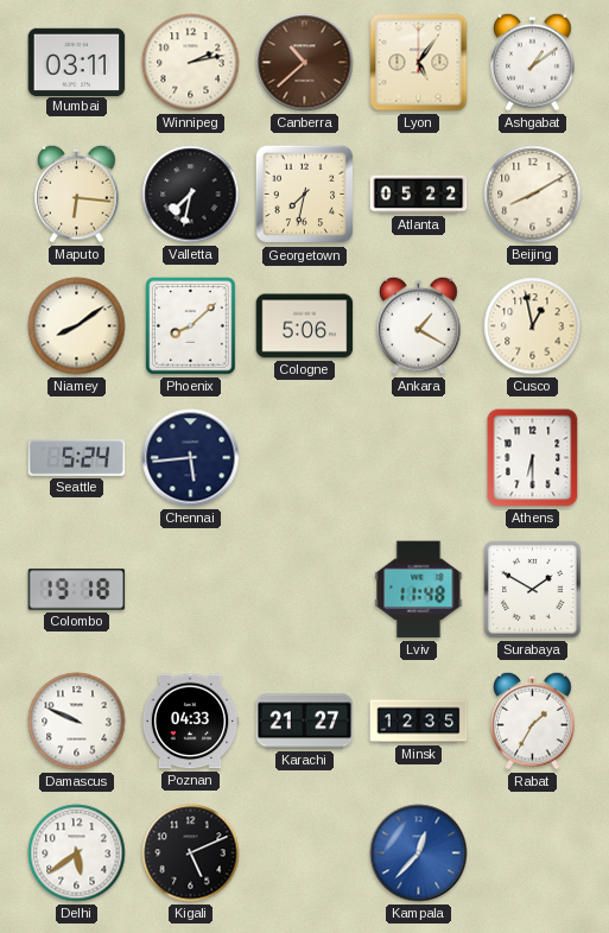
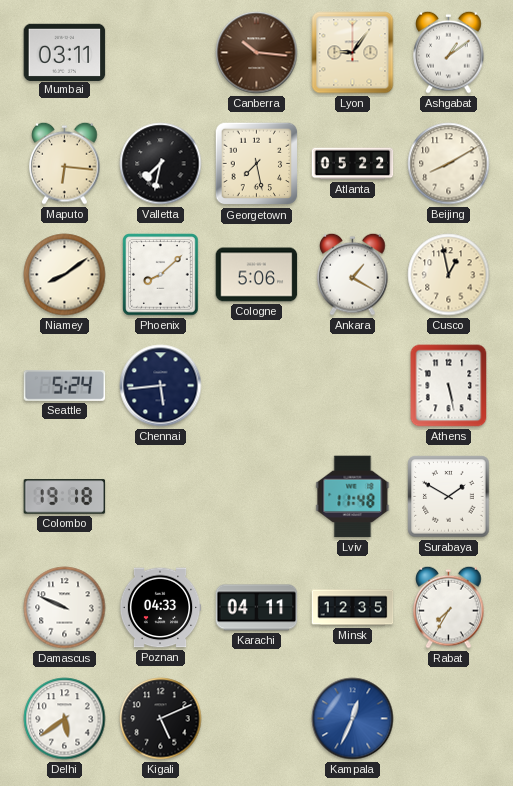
Winnipeg: 2:13 -> none
Canberra: 10:38 -> 10:16
Lyon: 5:06 -> 9:06
Georgetown: 7:32 -> 7:28
Athens: 6:30 -> 5:28
Karachi: 21:27 -> 04:11
Rabat: 1:35 -> 7:35
Kampala: 12:37 -> 12:34
